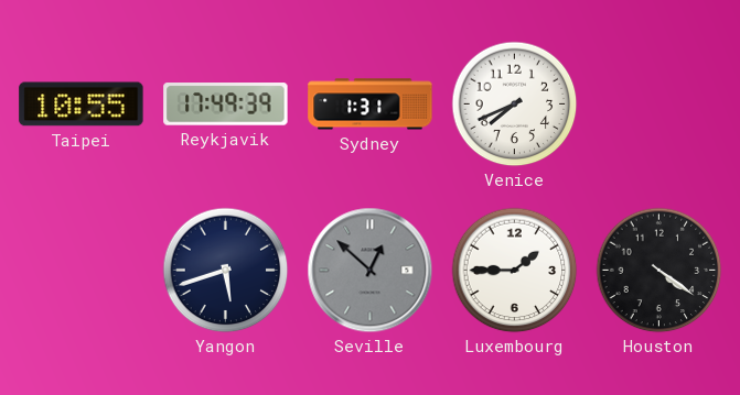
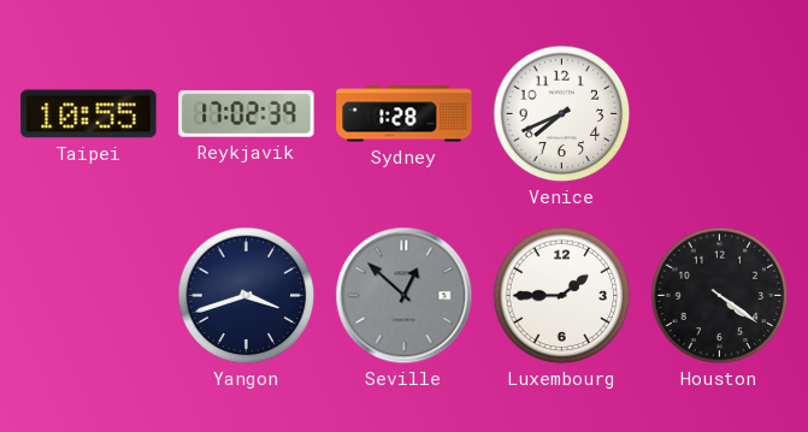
Reykjavik: 17:49 -> 17:02
Sydney: 1:31 -> 1:28
Yangon: 5:42 -> 3:42
